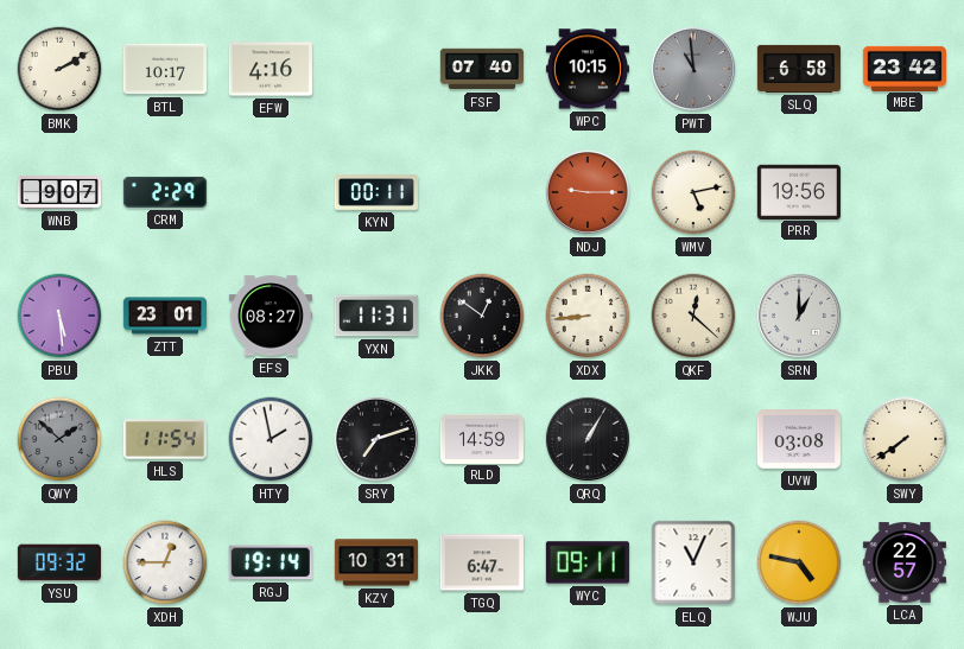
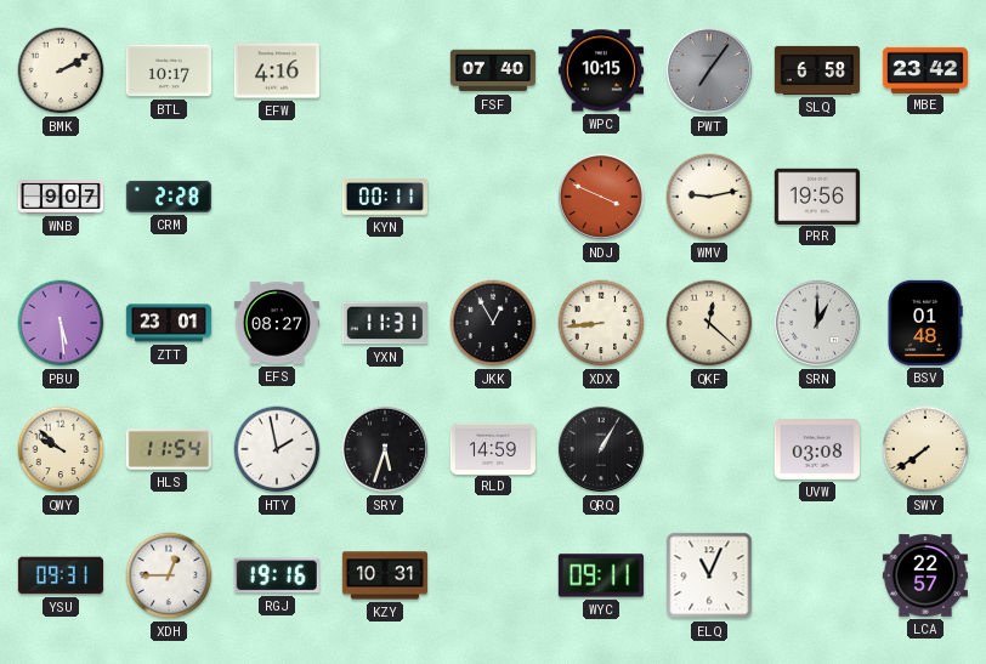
PWT: 10:59 -> 7:06
CRM: 2:29 -> 2:28
NDJ: 9:15 -> 3:49
WMV: 5:13 -> 9:13
JKK: 12:51 -> 12:55
BSV: none -> 01:48
QWY: 1:52 -> 9:52
QWY dial: grey -> cream
SRY: 7:12 -> 5:33
YSU: 09:32 -> 09:31
RGJ: 19:14 -> 19:16
TGQ: 6:47 -> none
WJU: 4:47 -> none
